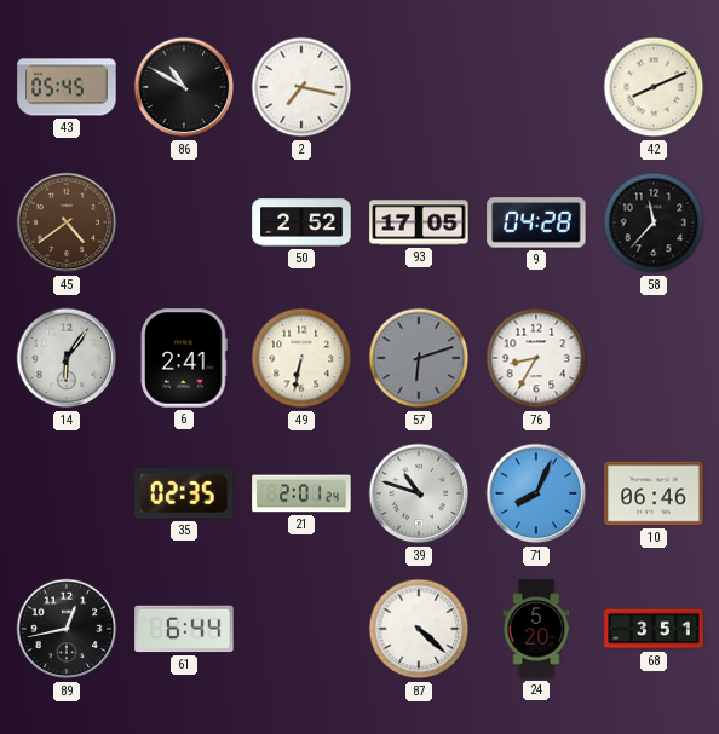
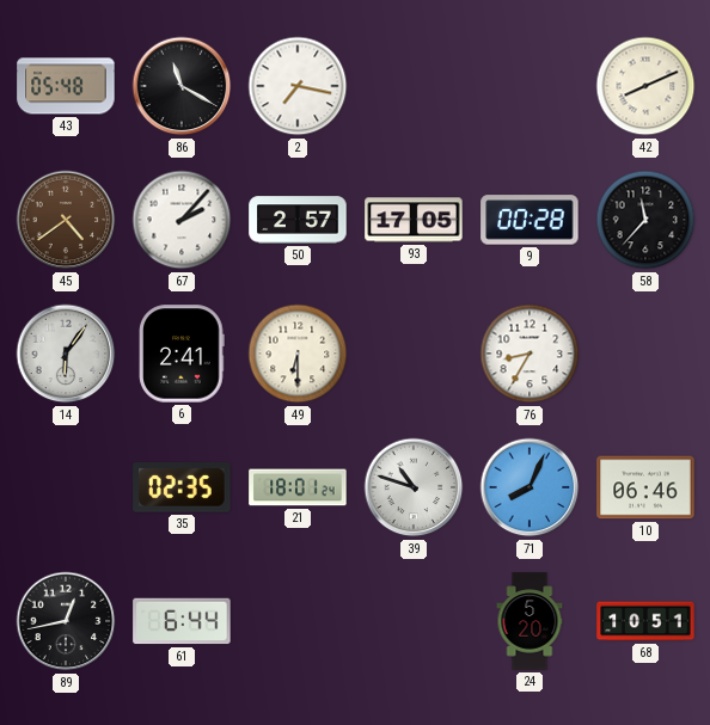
43: 05:45 -> 05:48
86: 10:50 -> 11:20
67: none -> 2:07
50: 2:52 -> 2:57
9: 04:28 -> 00:28
49: 6:32 -> 6:30
57: 6:12 -> none
21: 2:01 -> 18:01
87: 4:22 -> none
68: 3:51 -> 10:51
